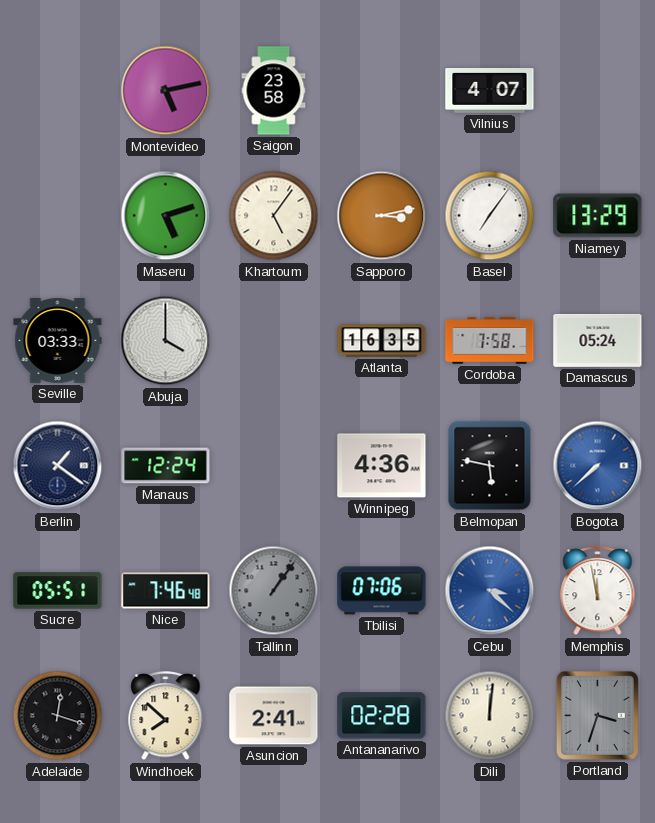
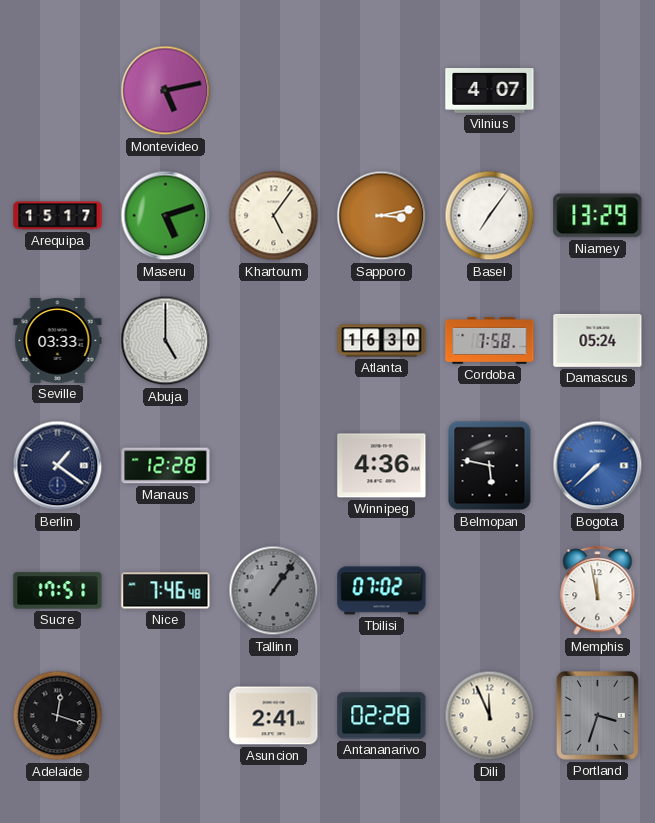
Saigon: 23:58 -> none
Arequipa: none -> 15:17
Abuja: 4:00 -> 5:00
Atlanta: 16:35 -> 16:30
Manaus: 12:24 -> 12:28
Sucre: 05:51 -> 17:51
Tbilisi: 07:06 -> 07:02
Cebu: 3:22 -> none
Windhoek: 7:52 -> none
Dili: 12:01 -> 11:56
